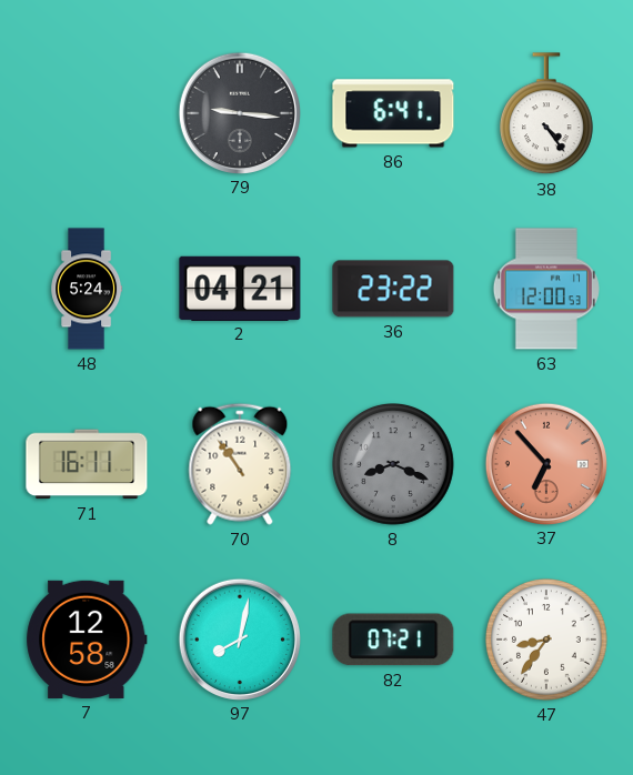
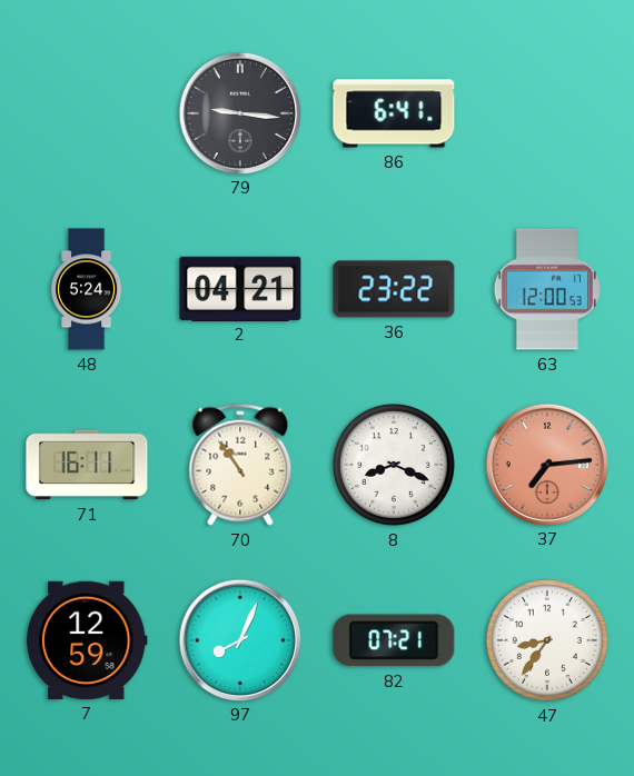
38: 4:24 -> none
8 dial: grey -> white
37: 6:53 -> 7:14
7: 12:58 -> 12:59
97: 8:02 -> 8:04
